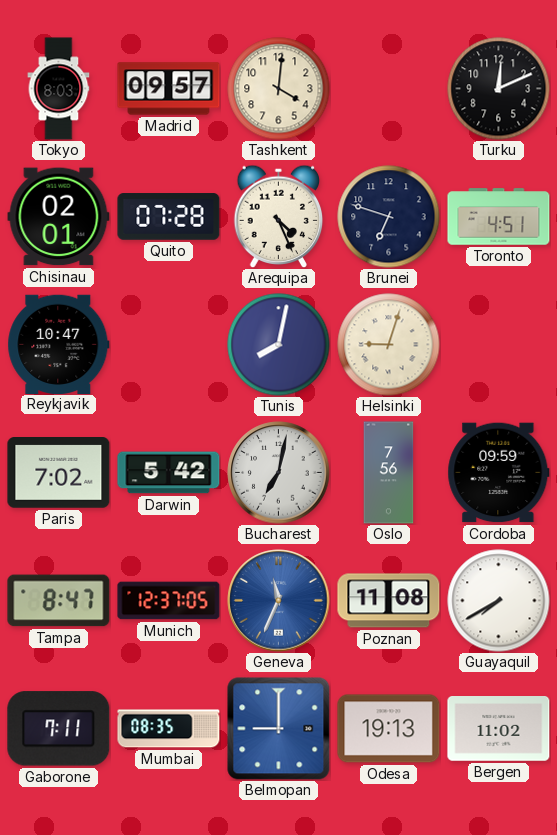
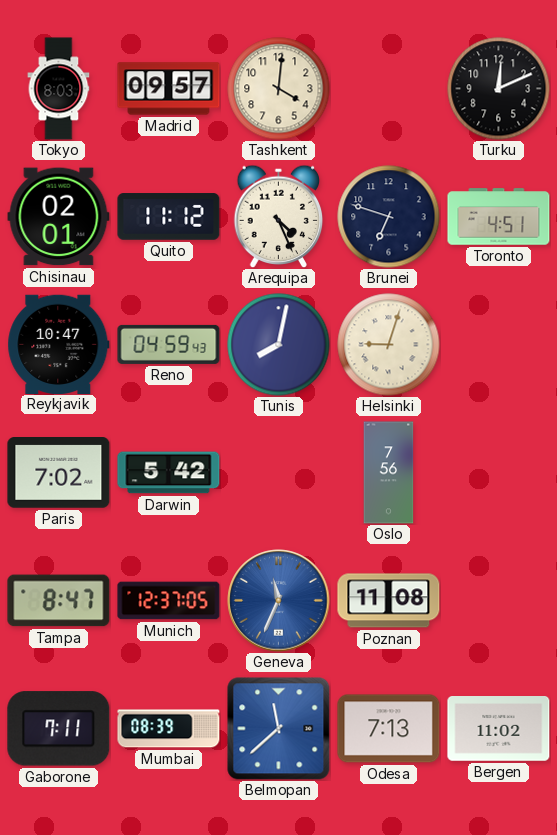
Quito: 07:28 -> 11:12
Reno: none -> 04:59
Bucharest: 7:02 -> none
Cordoba: 09:59 -> none
Guayaquil: 7:40 -> none
Mumbai: 08:35 -> 08:39
Belmopan: 9:00 -> 11:38
Odesa: 19:13 -> 7:13
